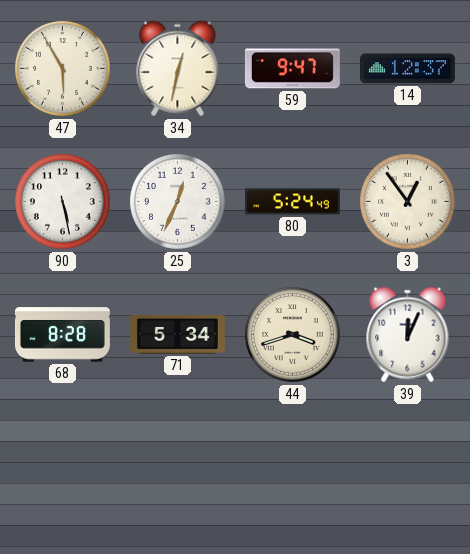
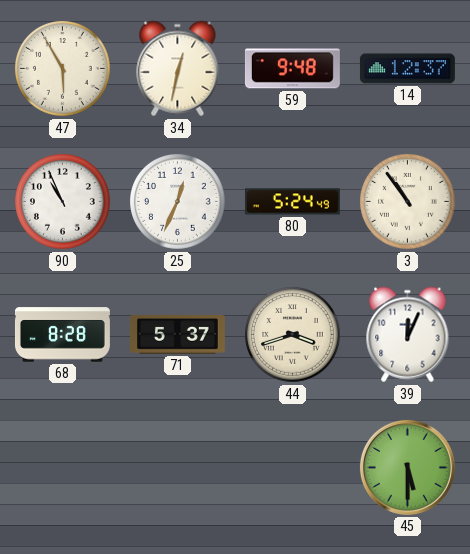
59: 9:47 -> 9:48
90: 5:28 -> 10:56
3: 12:54 -> 10:54
71: 5:34 -> 5:37
45: none -> 5:30
